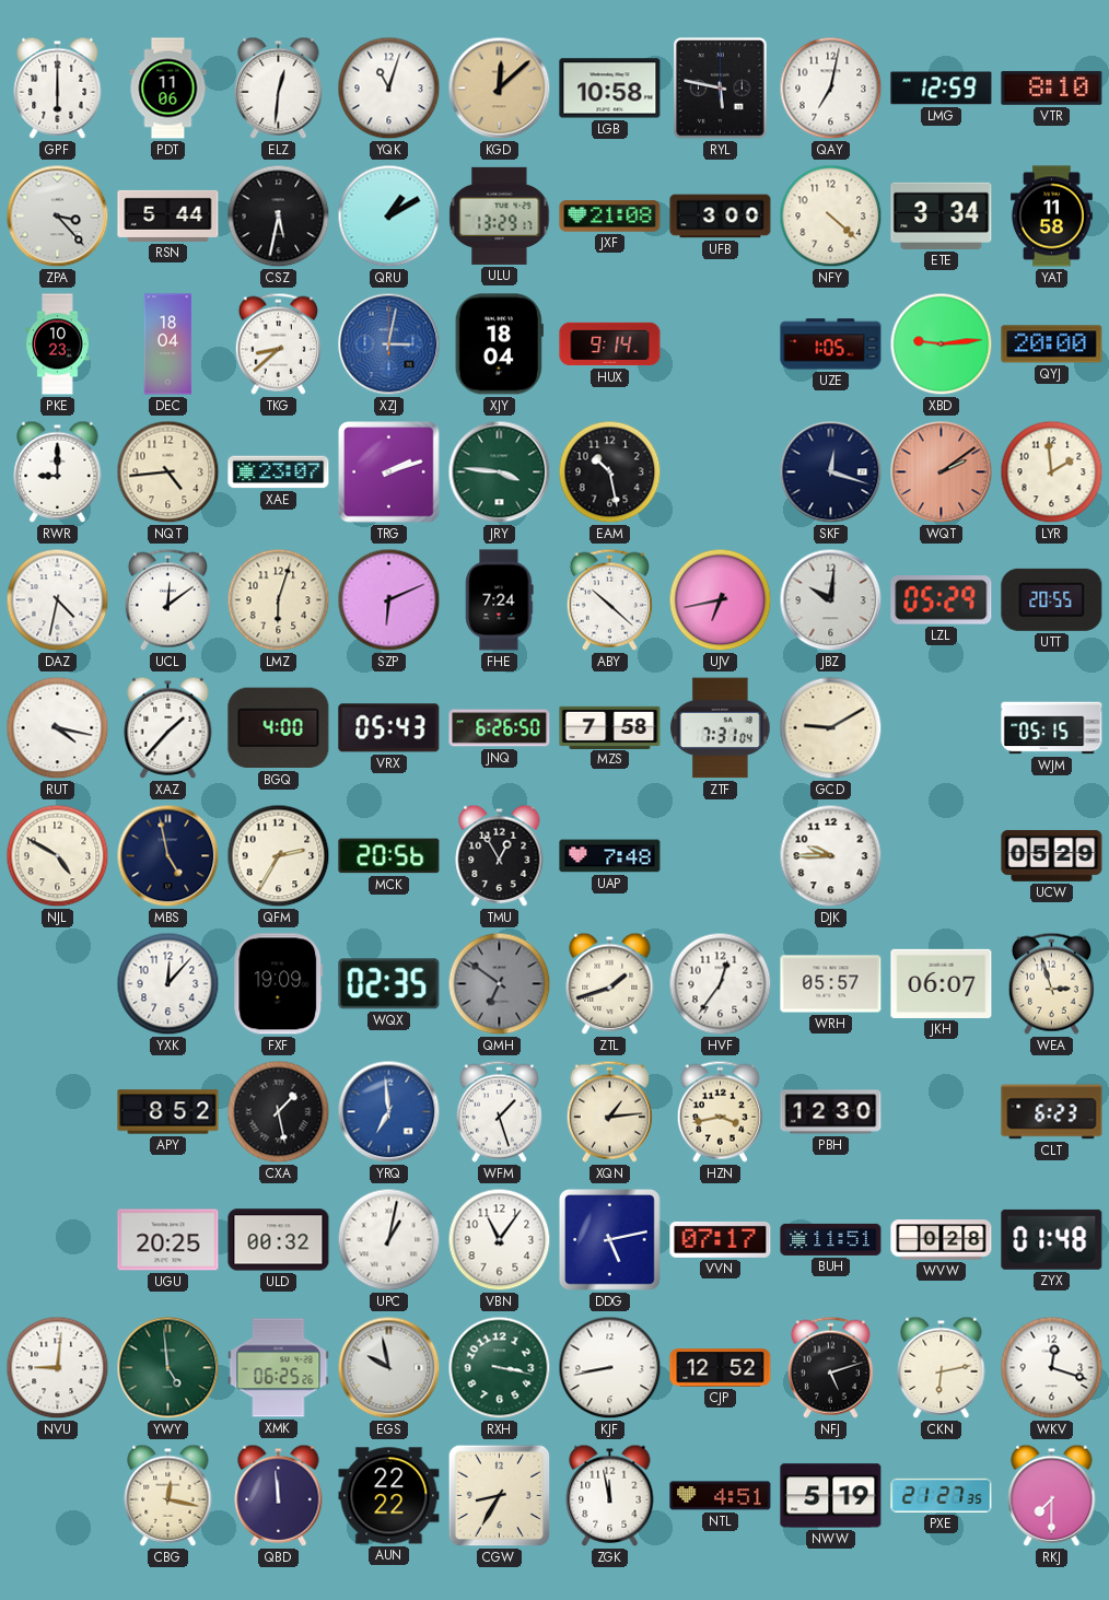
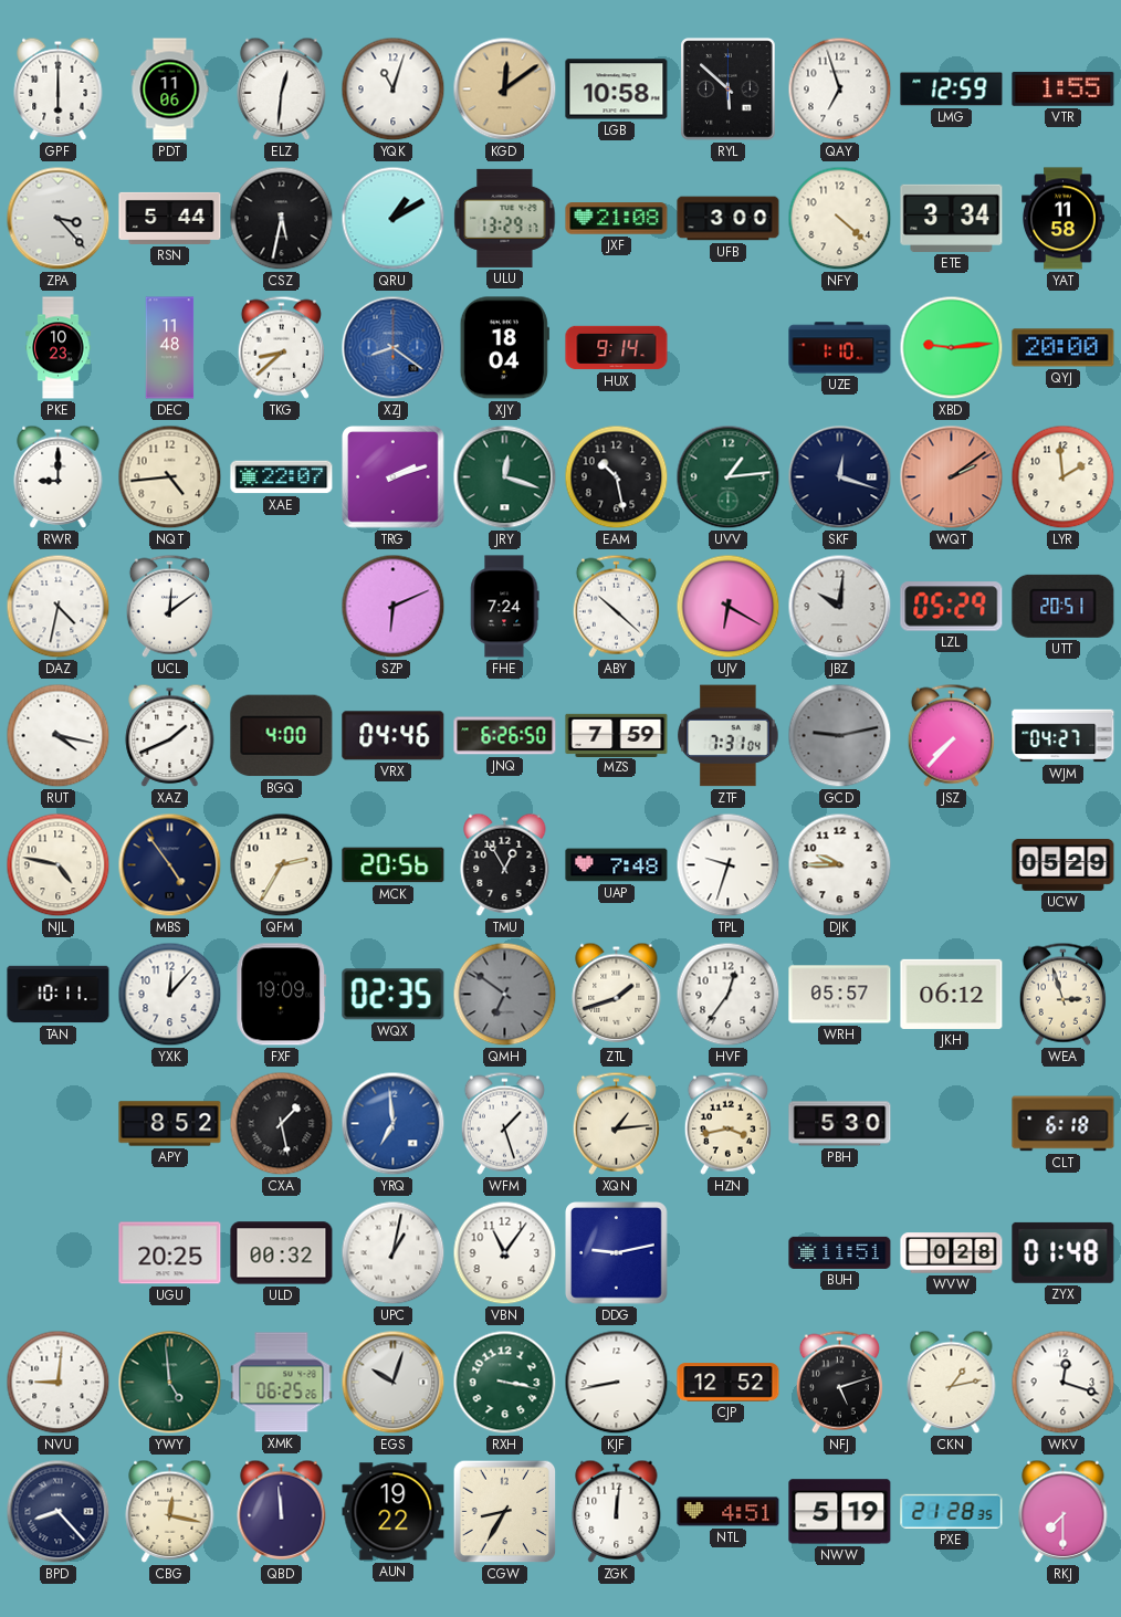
KGD: 12:08 -> 12:09
RYL: 5:47 -> 5:52
QAY: 7:02 -> 6:57
VTR: 8:10 -> 1:55
DEC: 18:04 -> 11:48
XZJ: 3:02 -> 8:21
UZE: 1:05 -> 1:10
XAE: 23:07 -> 22:07
JRY: 3:46 -> 12:18
UVV: none -> 1:14
LMZ: 6:03 -> none
UJV: 6:43 -> 6:20
UTT: 20:55 -> 20:51
XAZ: 1:37 -> 1:41
VRX: 05:43 -> 04:46
MZS: 7:58 -> 7:59
GCD: 9:10 -> 9:13
GCD dial: cream -> grey
JSZ: none -> 7:37
WJM: 05:15 -> 04:27
NJL: 4:50 -> 4:47
MBS: 4:58 -> 4:54
TPL: none -> 9:33
TAN: none -> 10:11
JKH: 06:07 -> 06:12
PBH: 12:30 -> 5:30
CLT: 6:23 -> 6:18
DDG: 5:13 -> 9:13
VVN: 07:17 -> none
EGS: 9:58 -> 10:03
CKN: 6:13 -> 1:13
BPD: none -> 8:23
AUN: 22:22 -> 19:22
ZGK: 11:58 -> 12:01
PXE: 21:27 -> 21:28
